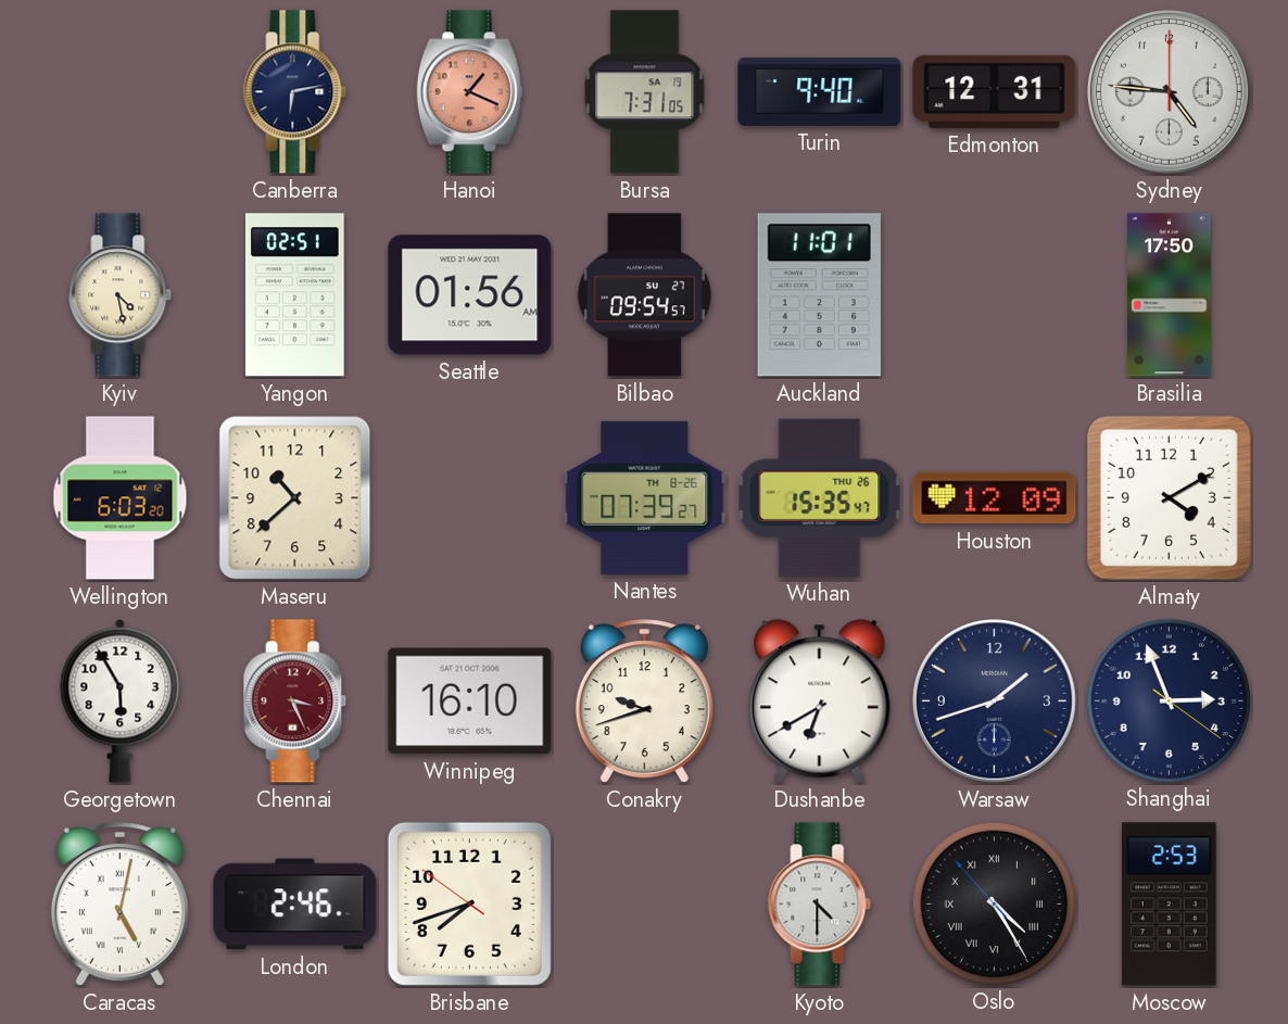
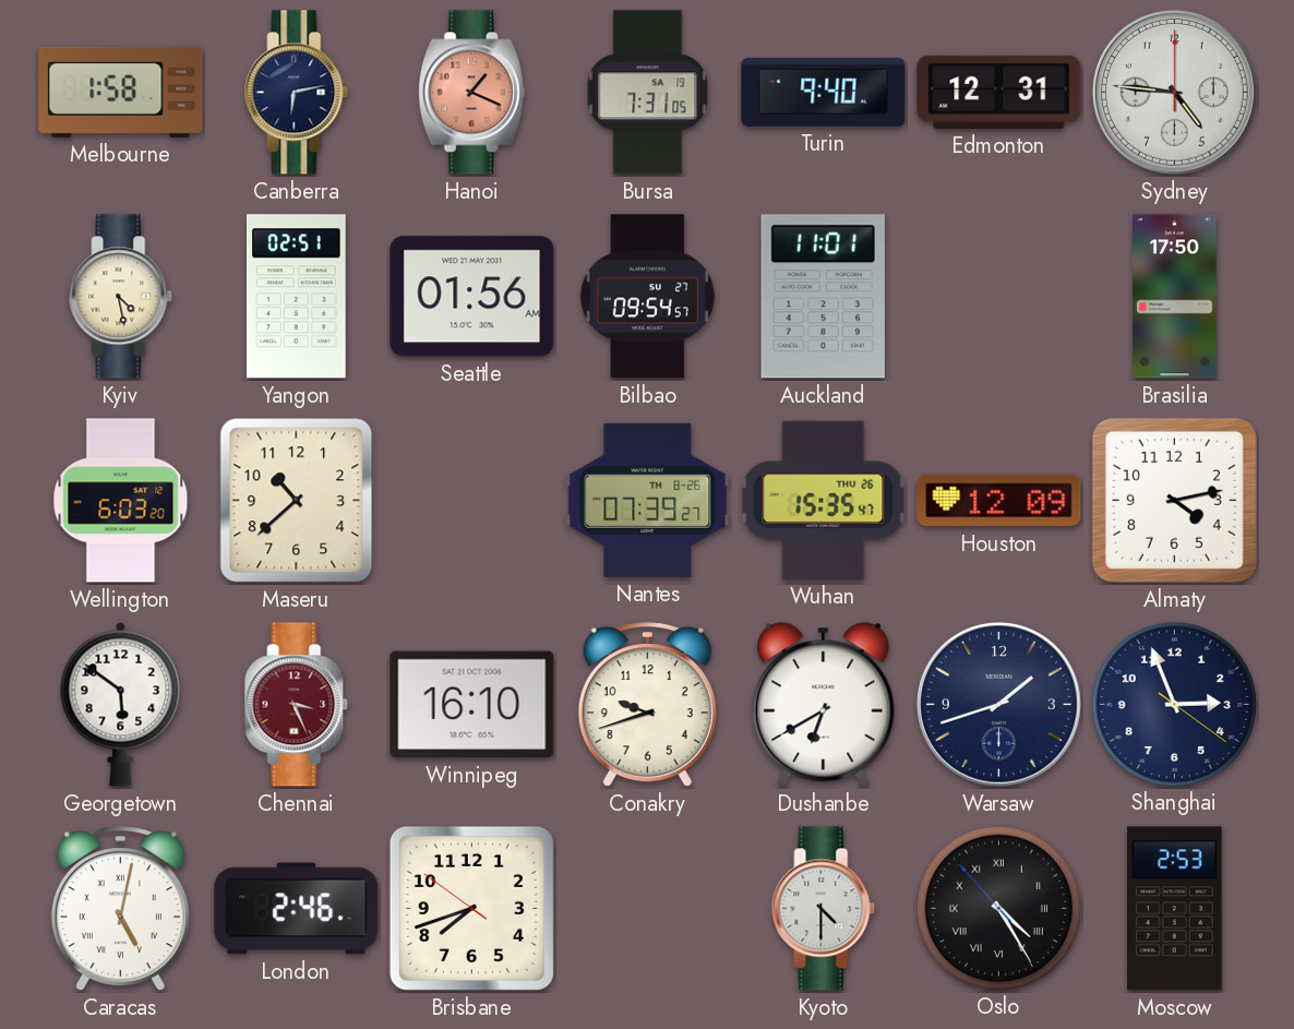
Melbourne: none -> 1:58
Almaty: 4:10 -> 4:13
Georgetown: 5:55 -> 5:51
